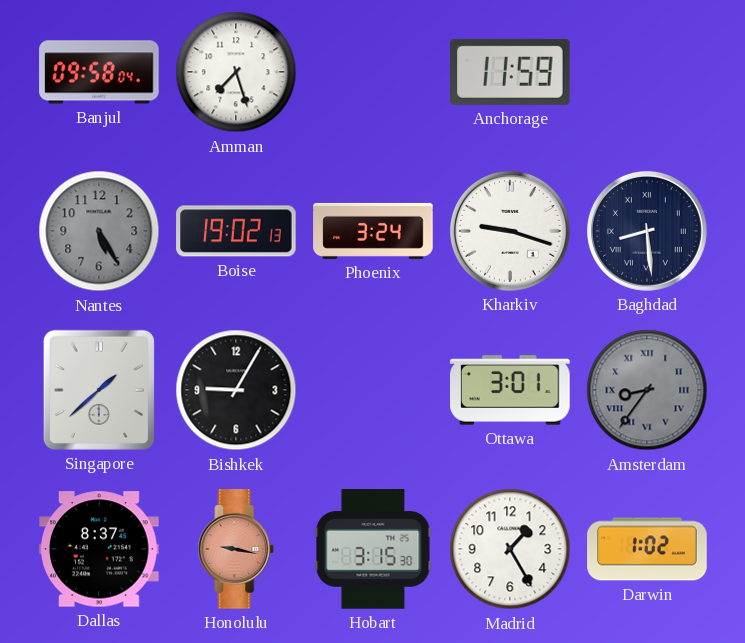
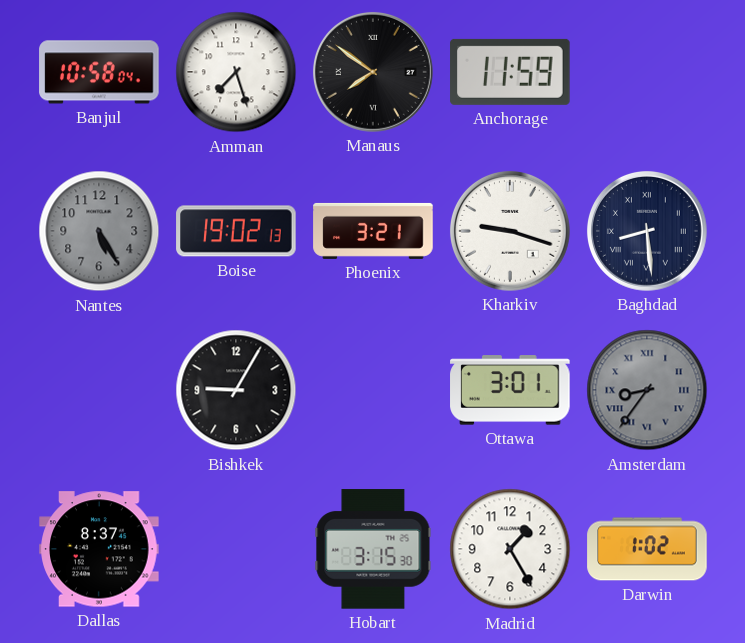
Banjul: 09:58 -> 10:58
Manaus: none -> 7:51
Phoenix: 3:24 -> 3:21
Singapore: 1:38 -> none
Honolulu: 9:17 -> none
